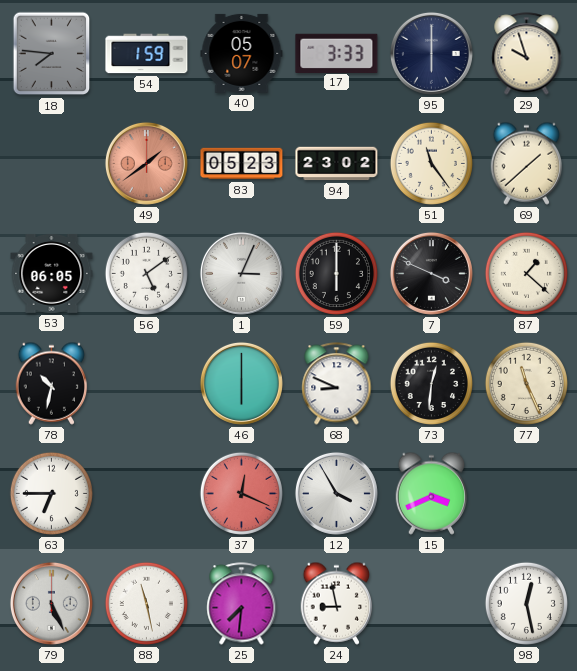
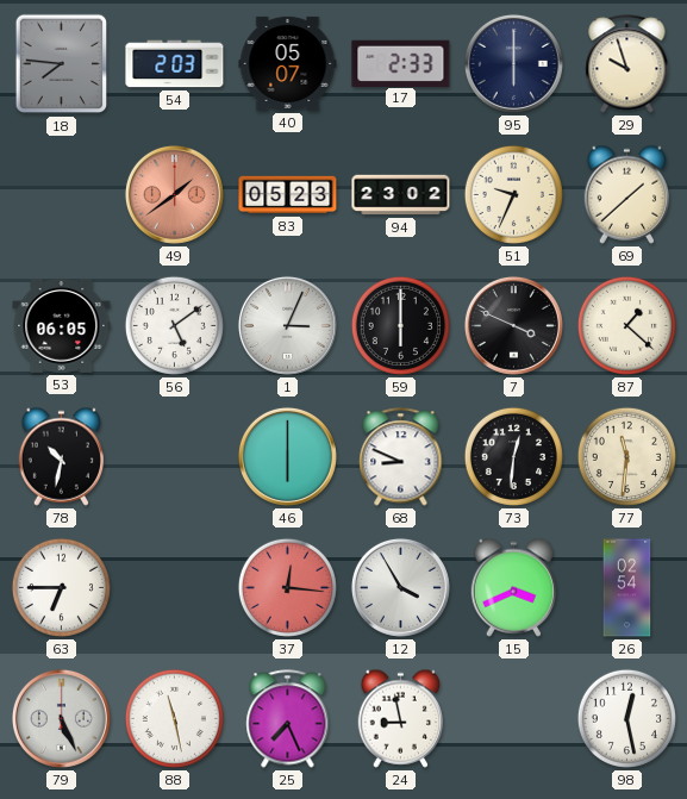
54: 1:59 -> 2:03
17: 3:33 -> 2:33
51: 11:24 -> 9:34
77: 11:26 -> 11:31
37: 12:19 -> 12:16
26: none -> 02:54
25: 7:31 -> 7:26
